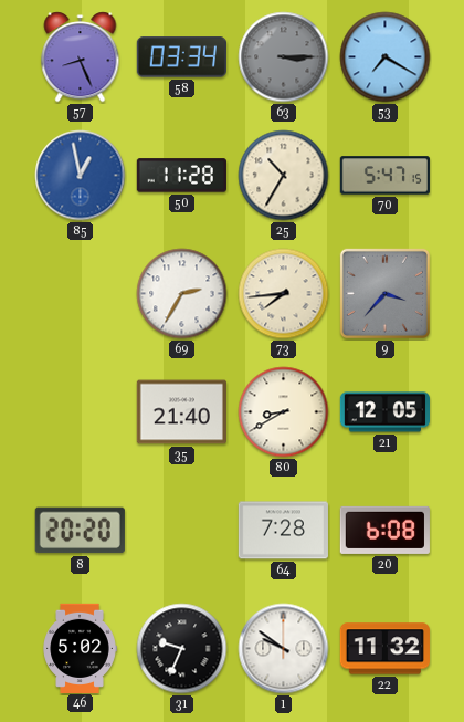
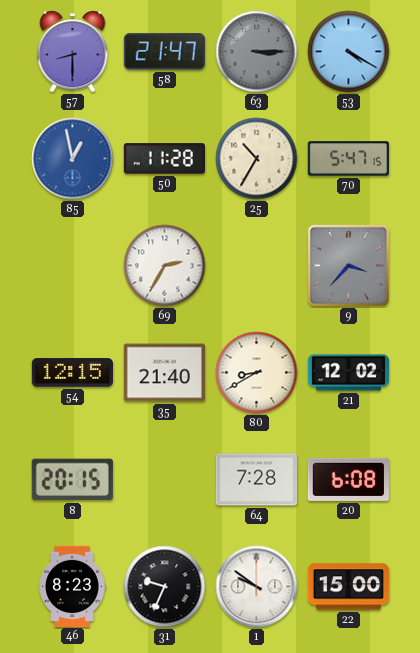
57: 8:26 -> 8:30
58: 03:34 -> 21:47
53: 7:20 -> 4:20
73: 7:44 -> none
54: none -> 12:15
21: 12:05 -> 12:02
8: 20:20 -> 20:15
46: 5:02 -> 8:23
22: 11:32 -> 15:00
